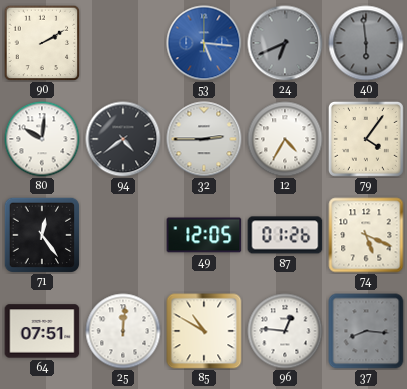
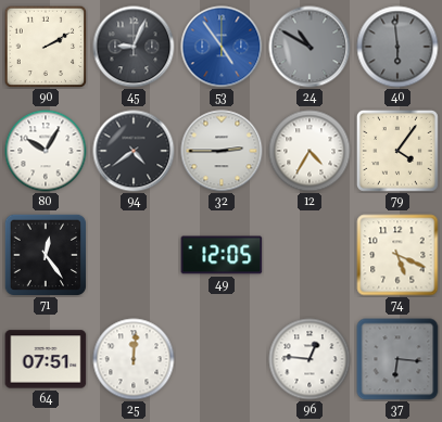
45: none -> 9:04
53: 5:16 -> 4:54
24: 6:41 -> 10:50
80: 10:01 -> 10:05
87: 01:26 -> none
85: 10:50 -> none
37: 8:16 -> 6:16
